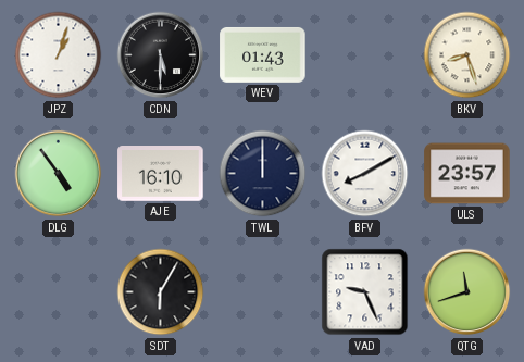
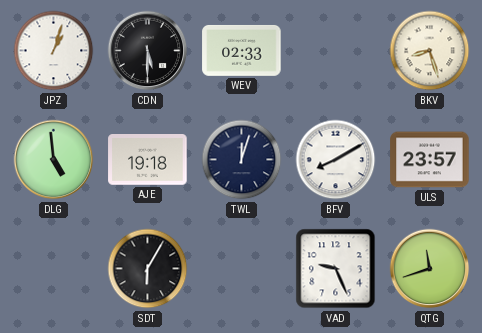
WEV: 01:43 -> 02:33
DLG: 4:54 -> 4:59
AJE: 16:10 -> 19:18
TWL: 12:00 -> 12:03
